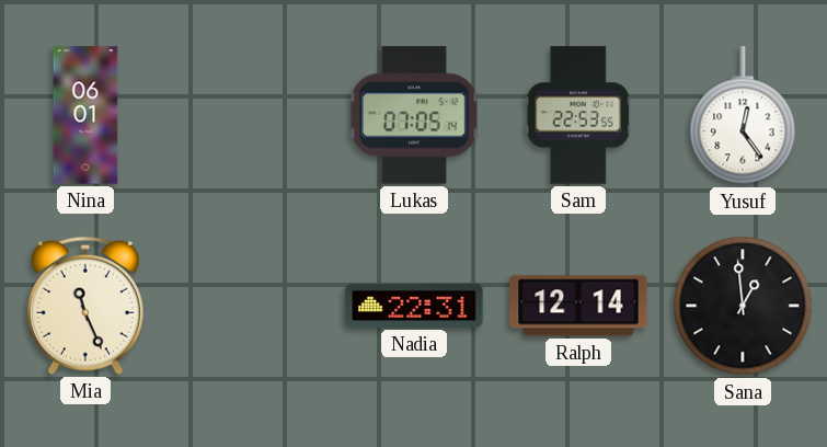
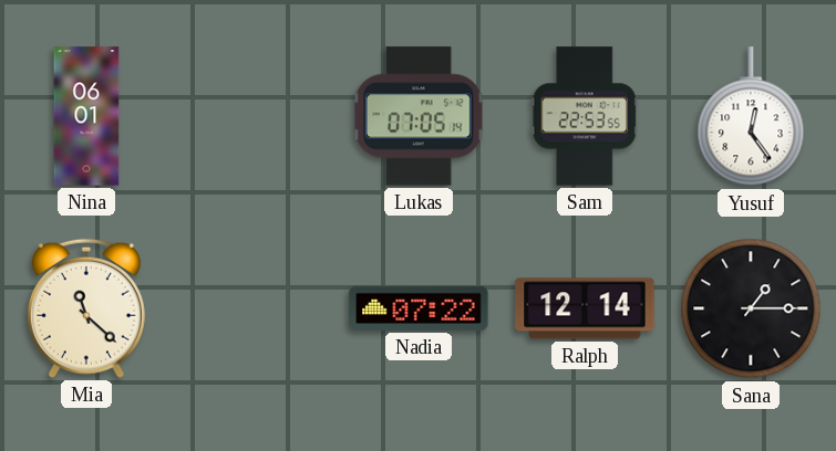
Mia: 11:26 -> 11:22
Nadia: 22:31 -> 07:22
Sana: 12:59 -> 1:15
